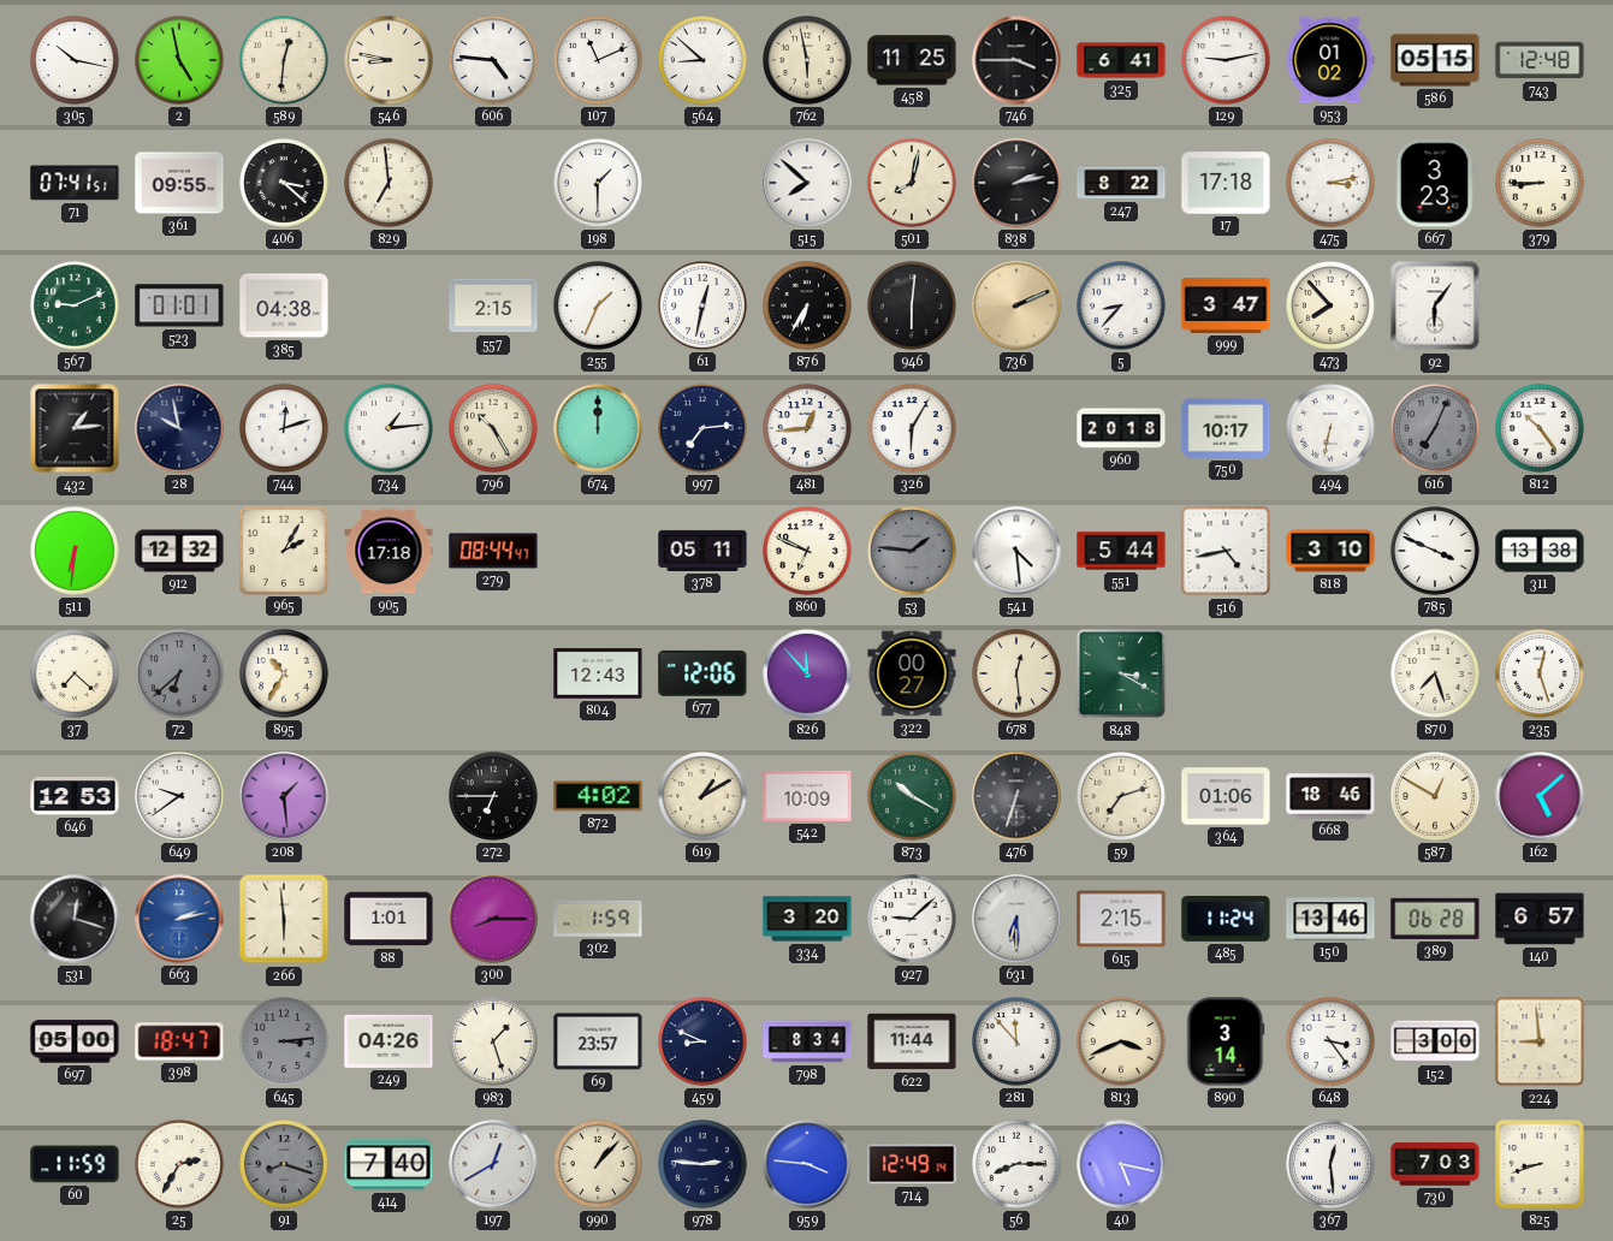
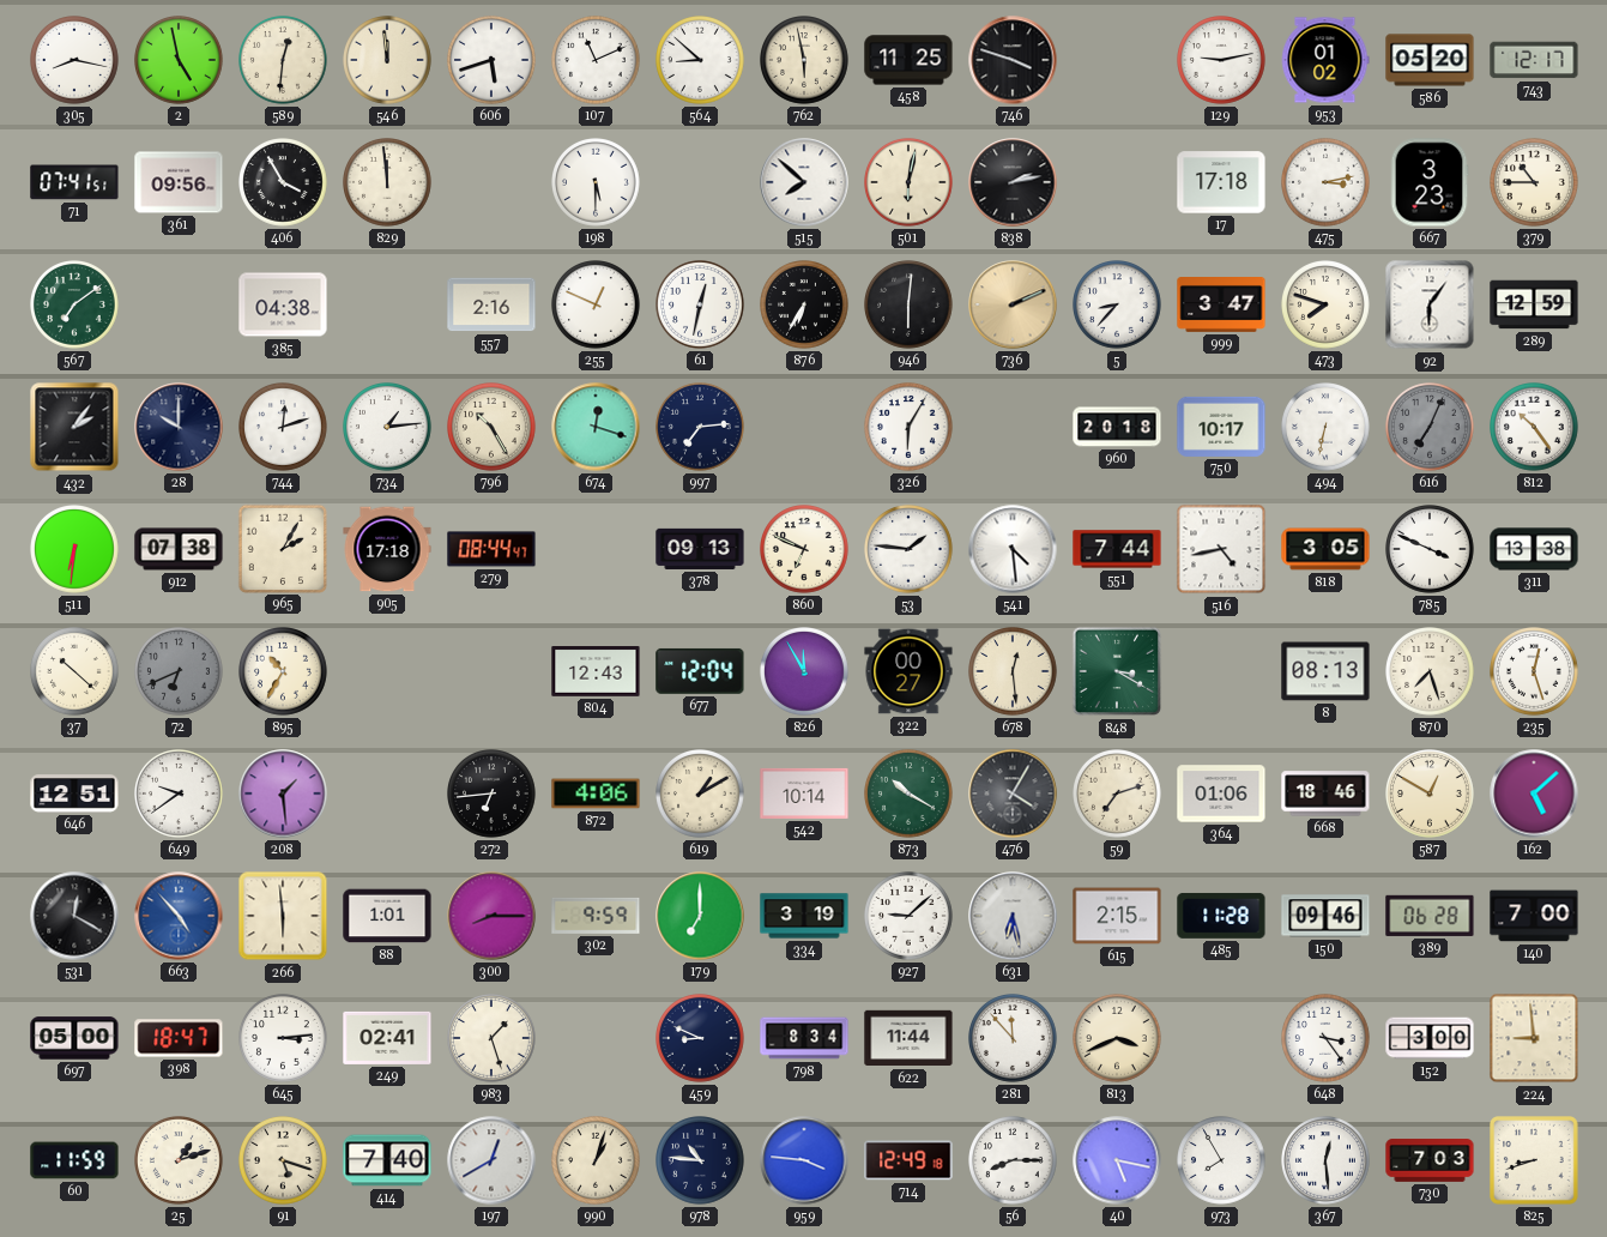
305: 10:17 -> 8:17
546: 8:47 -> 11:59
606: 4:46 -> 5:42
746: 3:45 -> 3:48
325: 6:41 -> none
586: 05:15 -> 05:20
743: 12:48 -> 12:17
361: 09:55 -> 09:56
406: 3:22 -> 3:55
829: 6:59 -> 11:59
198: 1:30 -> 5:30
501: 8:02 -> 6:02
247: 8:22 -> none
379: 8:45 -> 10:45
567: 9:11 -> 7:09
523: 01:01 -> none
557: 2:15 -> 2:16
255: 1:34 -> 12:49
473: 7:53 -> 7:48
289: none -> 12:59
432: 1:14 -> 2:06
28: 9:58 -> 10:00
674: 12:00 -> 12:18
481: 12:44 -> none
912: 12:32 -> 07:38
378: 05:11 -> 09:13
53 dial: grey -> white
551: 5:44 -> 7:44
818: 3:10 -> 3:05
37: 7:22 -> 10:22
72: 6:38 -> 6:41
677: 12:06 -> 12:04
826: 11:53 -> 11:55
8: none -> 08:13
646: 12:53 -> 12:51
272: 6:45 -> 6:44
872: 4:02 -> 4:06
542: 10:09 -> 10:14
476: 6:33 -> 4:05
531: 12:18 -> 12:20
663: 2:13 -> 4:53
302: 1:59 -> 9:59
179: none -> 7:00
334: 3:20 -> 3:19
631: 6:30 -> 6:28
485: 11:24 -> 11:28
150: 13:46 -> 09:46
140: 6:57 -> 7:00
645 dial: grey -> white
249: 04:26 -> 02:41
69: 23:57 -> none
890: 3:14 -> none
25: 2:35 -> 1:12
91: 8:18 -> 5:18
91 dial: grey -> cream
990: 1:07 -> 1:03
978: 2:46 -> 10:46
714: 12:49:14 -> 12:49:18
973: none -> 7:55
